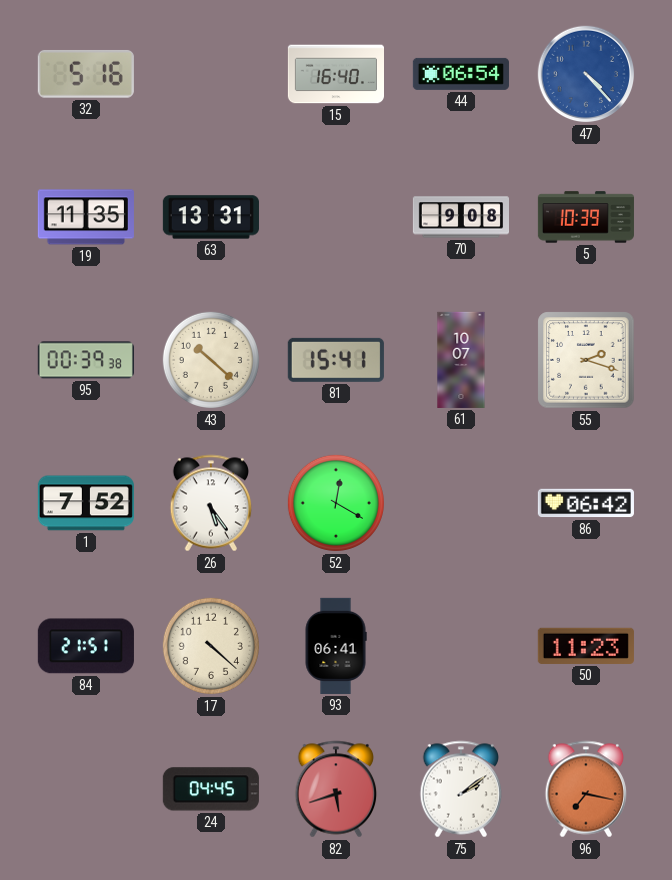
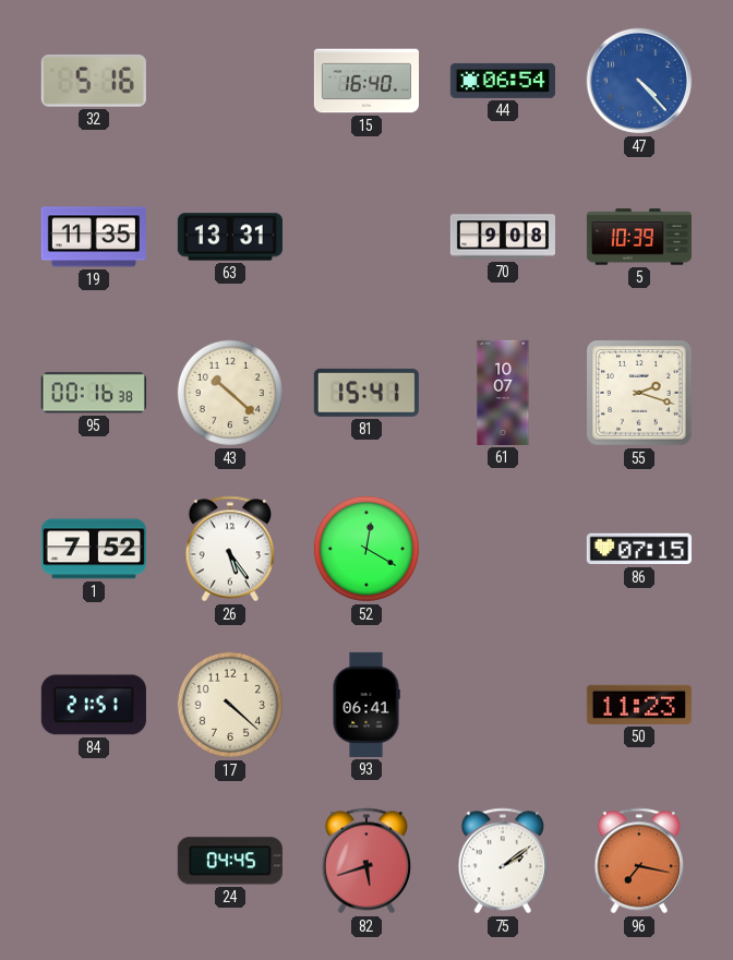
95: 00:39 -> 00:16
86: 06:42 -> 07:15
